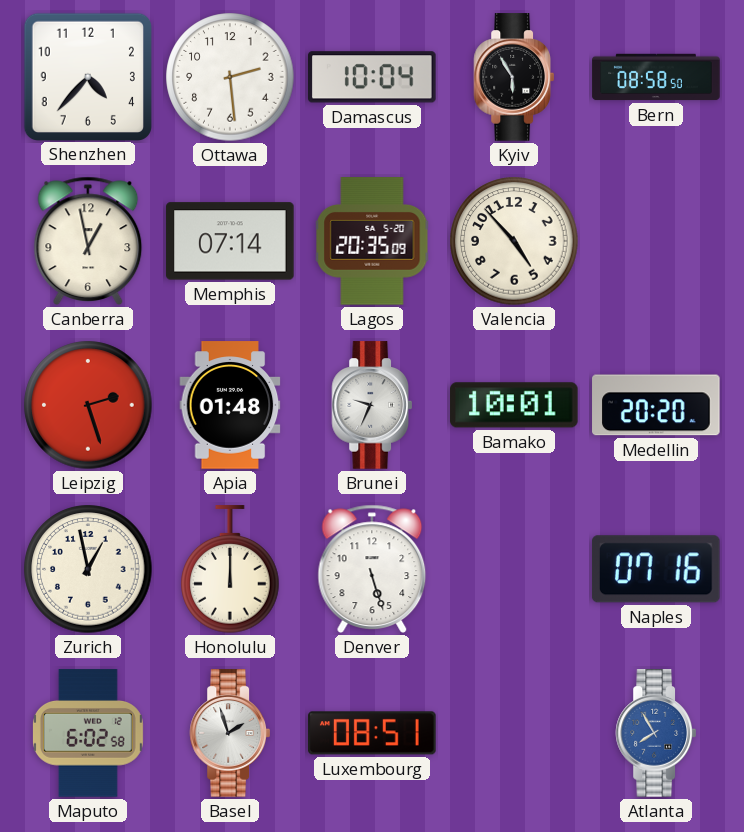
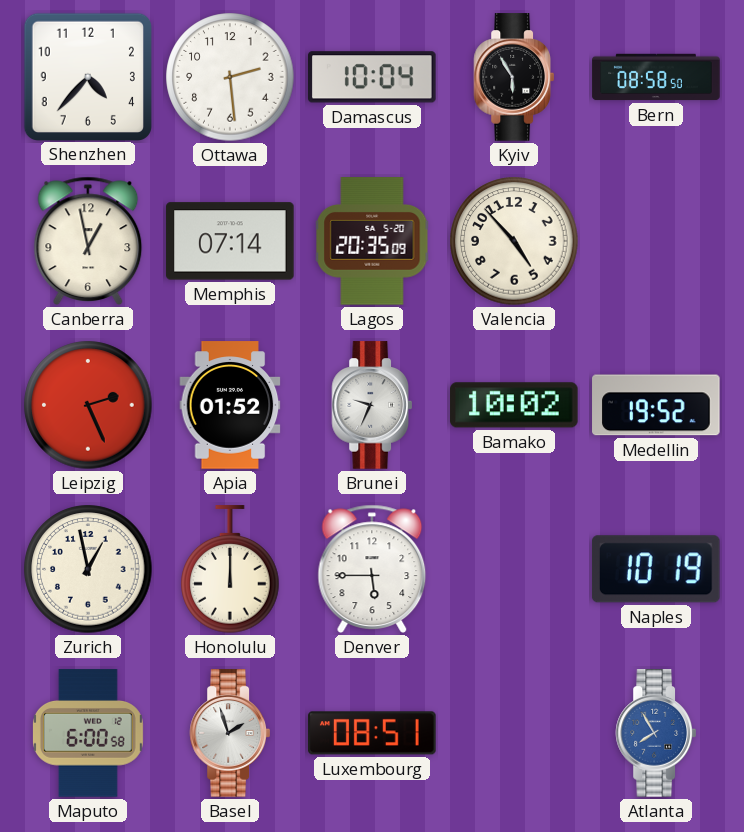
Leipzig: 2:27 -> 2:26
Apia: 01:48 -> 01:52
Bamako: 10:01 -> 10:02
Medellin: 20:20 -> 19:52
Denver: 5:27 -> 5:45
Naples: 07:16 -> 10:19
Maputo: 6:02 -> 6:00
